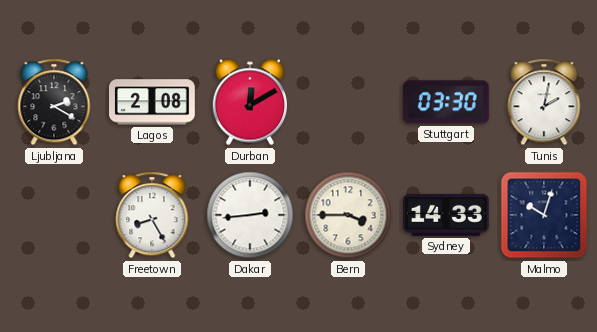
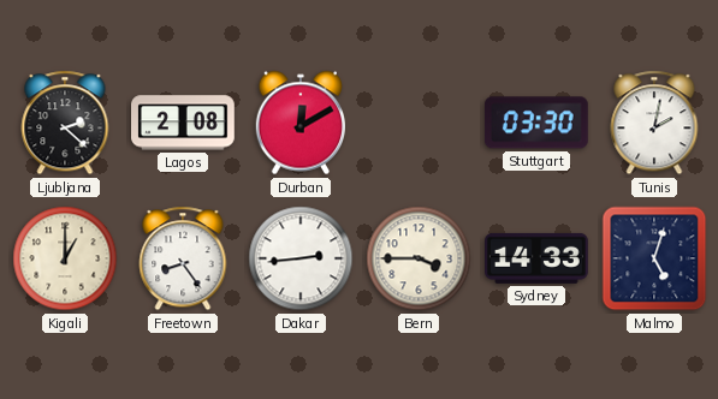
Ljubljana: 2:20 -> 2:22
Kigali: none -> 1:00
Freetown: 8:25 -> 8:24
Malmo: 10:03 -> 5:03
